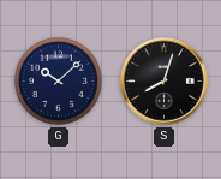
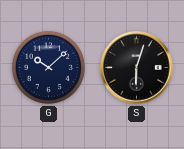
S: 8:03 -> 6:03
